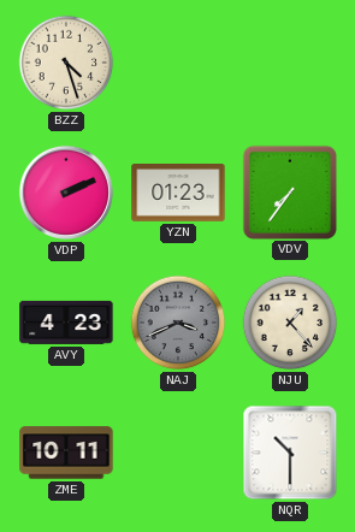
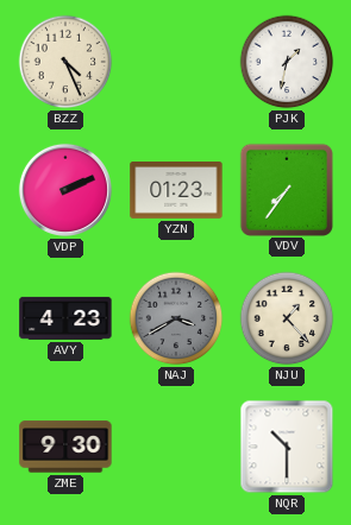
BZZ: 4:27 -> 4:26
PJK: none -> 1:32
NAJ: 3:41 -> 3:40
ZME: 10:11 -> 9:30
